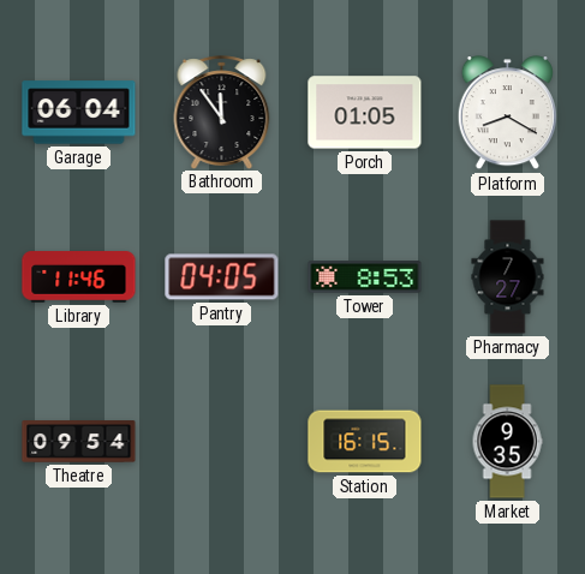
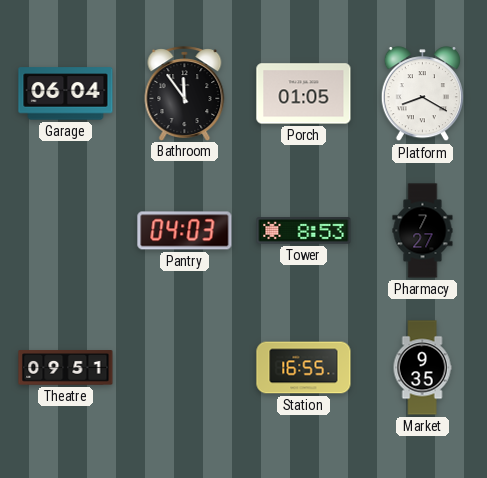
Library: 11:46 -> none
Pantry: 04:05 -> 04:03
Theatre: 09:54 -> 09:51
Station: 16:15 -> 16:55
